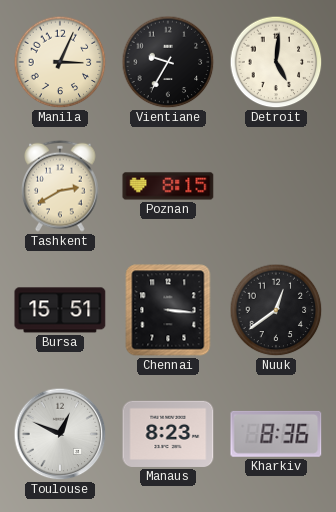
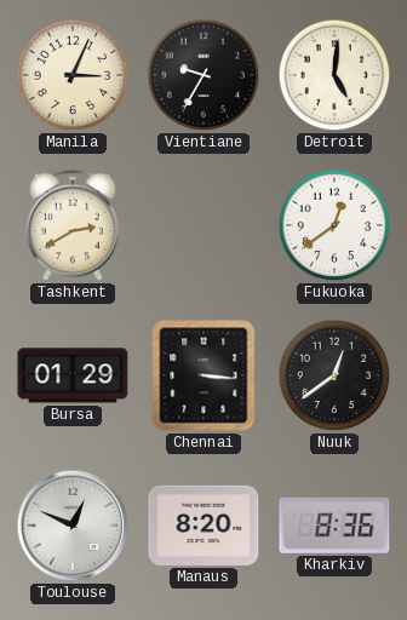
Poznan: 8:15 -> none
Fukuoka: none -> 12:39
Bursa: 15:51 -> 01:29
Manaus: 8:23 -> 8:20
